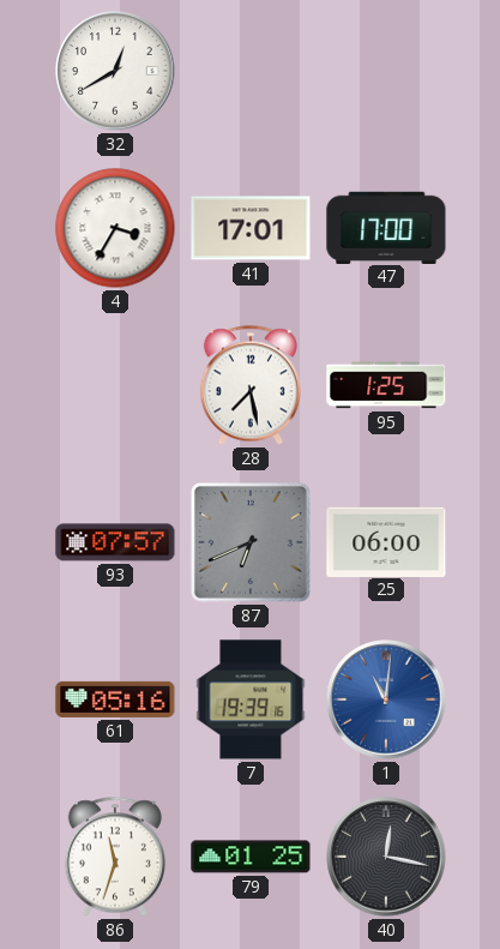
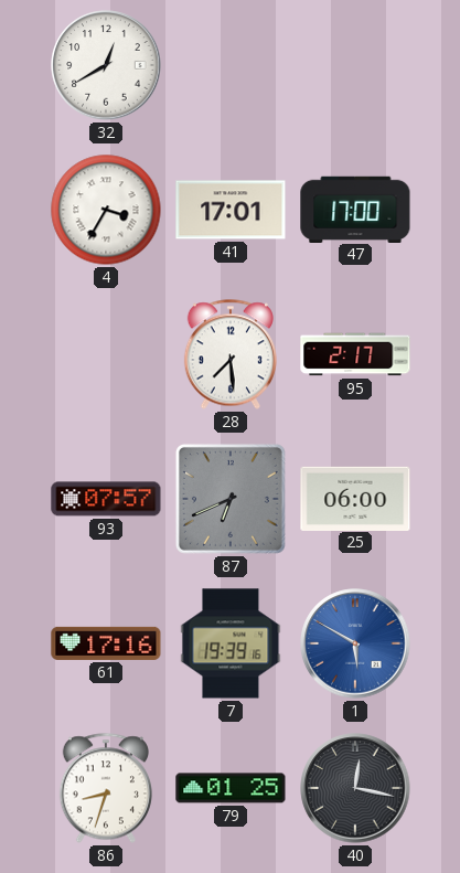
28: 7:28 -> 7:29
95: 1:25 -> 2:17
61: 05:16 -> 17:16
1: 11:01 -> 5:50
86: 11:33 -> 8:33
